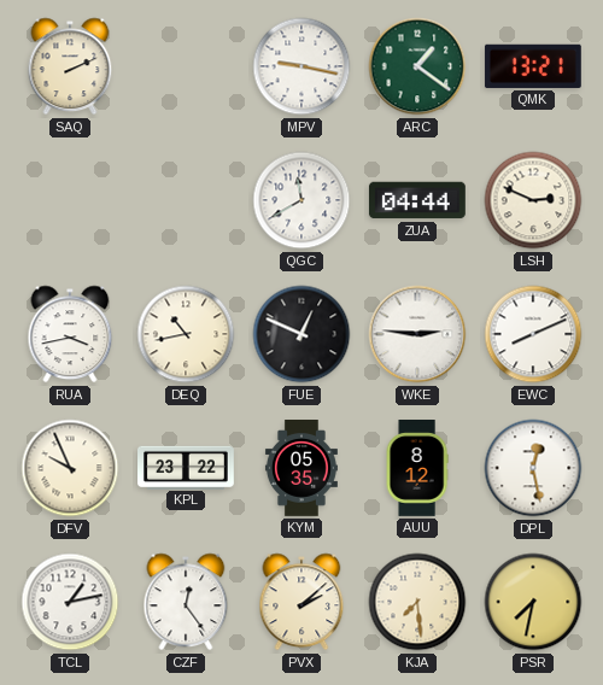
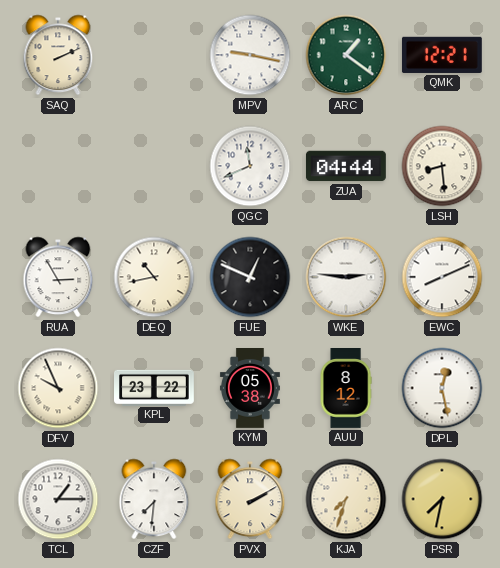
QMK: 13:21 -> 12:21
QGC: 11:40 -> 11:41
LSH: 2:49 -> 8:29
RUA: 3:43 -> 2:55
KYM: 05:35 -> 05:38
TCL: 1:13 -> 1:15
CZF: 12:24 -> 7:31
PVX: 2:08 -> 2:10
KJA: 7:29 -> 7:33
